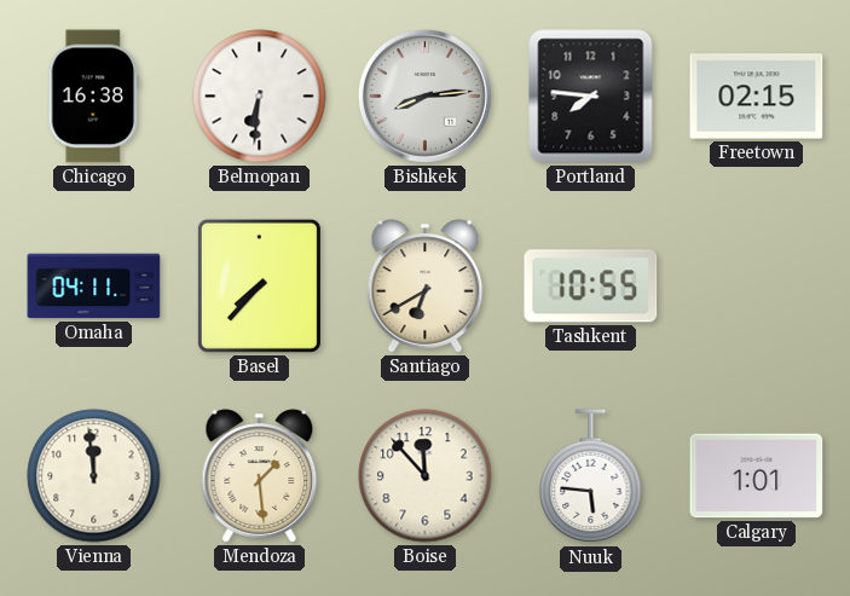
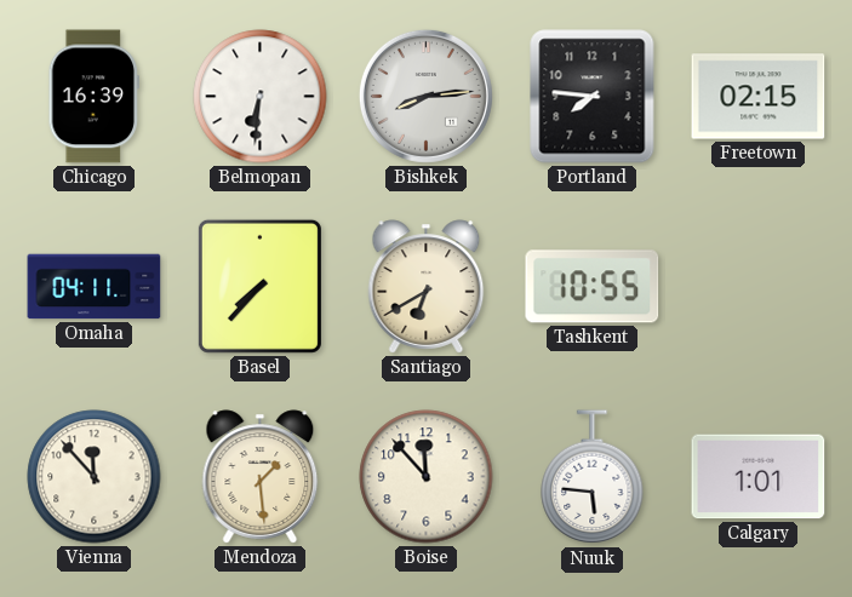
Chicago: 16:38 -> 16:39
Vienna: 11:59 -> 11:53
